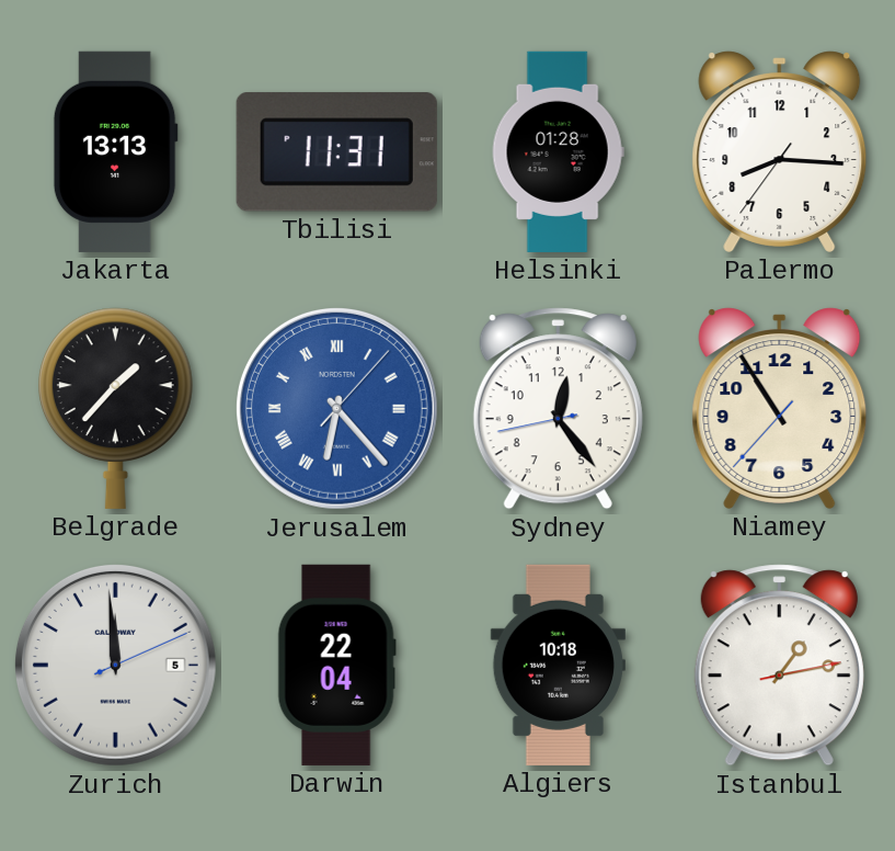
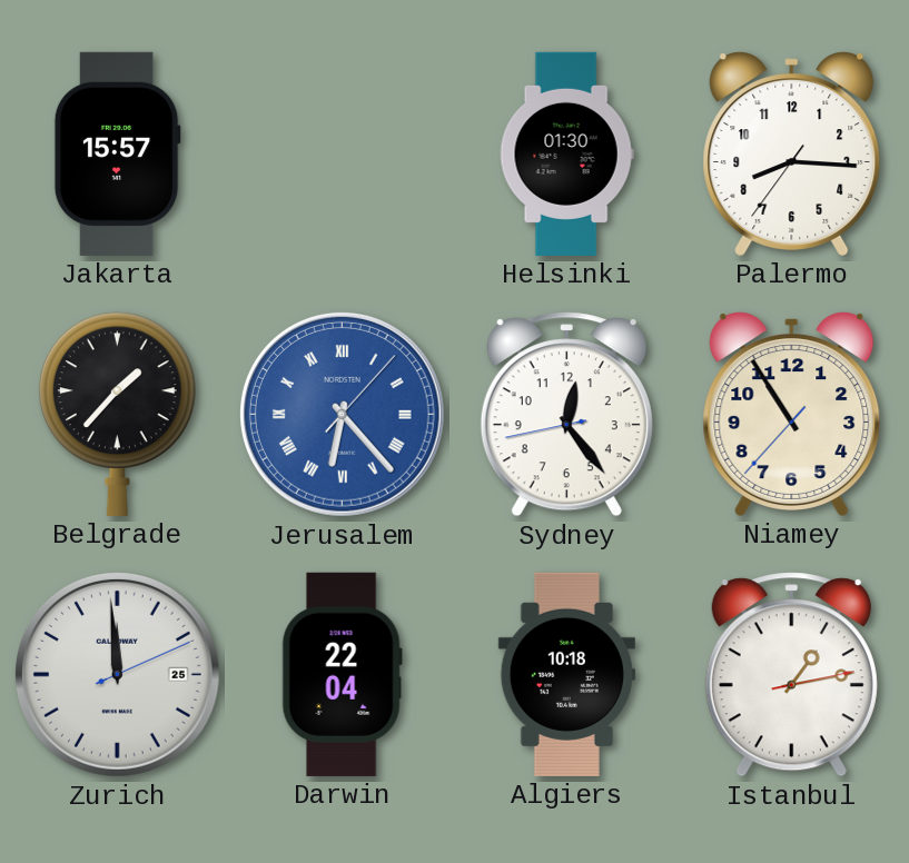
Jakarta: 13:13 -> 15:57
Tbilisi: 11:31 -> none
Helsinki: 01:28 -> 01:30
Zurich date: 5 -> 25
